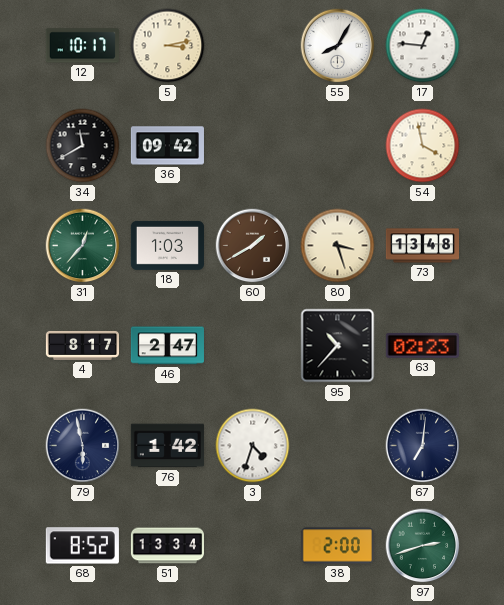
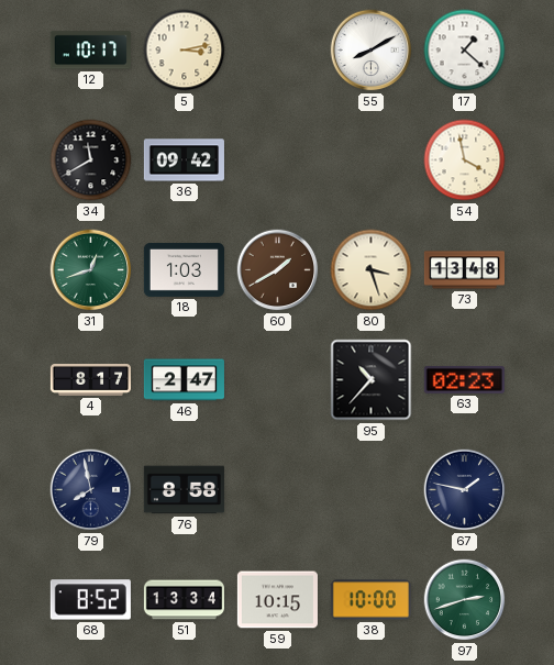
55: 8:05 -> 8:10
17: 12:46 -> 1:22
31: 12:37 -> 12:42
79: 5:58 -> 7:58
76: 1:42 -> 8:58
3: 4:33 -> none
67: 7:01 -> 1:47
59: none -> 10:15
38: 2:00 -> 10:00
